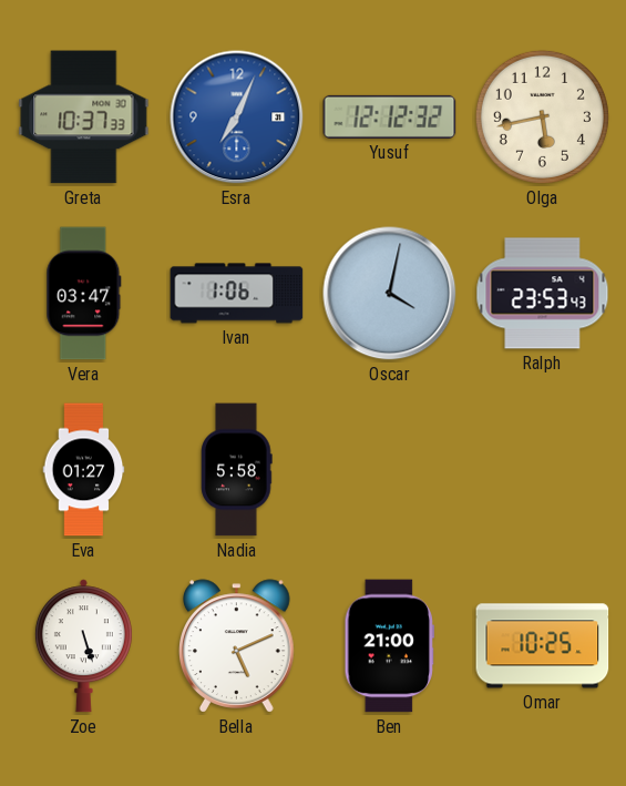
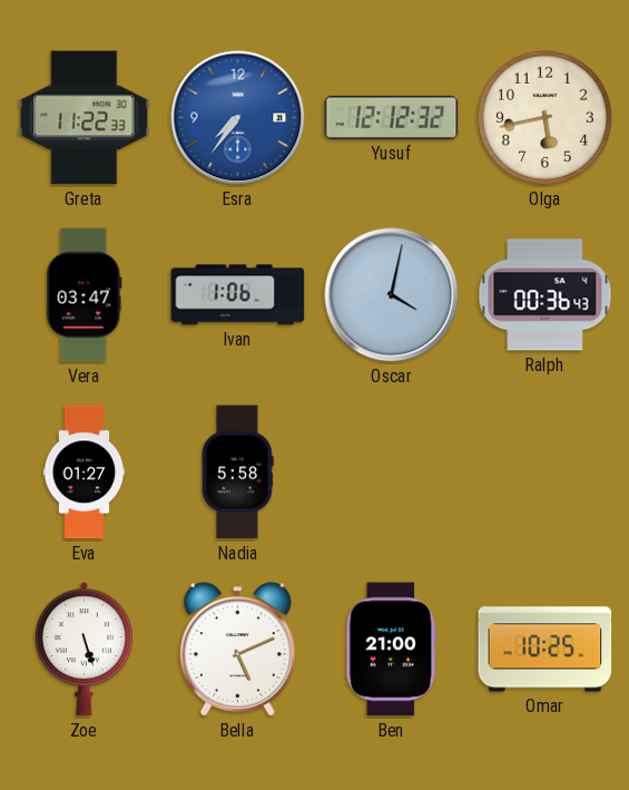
Greta: 10:37 -> 11:22
Esra: 7:04 -> 7:36
Ralph: 23:53 -> 00:36
